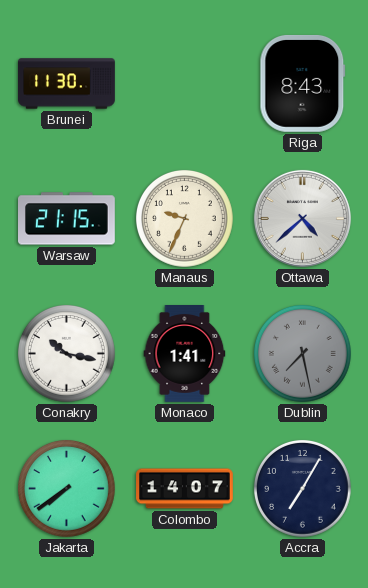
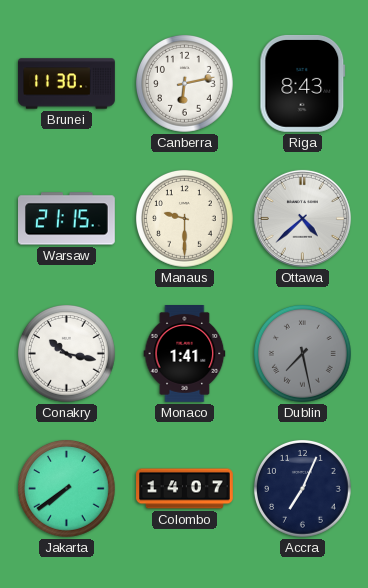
Canberra: none -> 6:13
Manaus: 9:34 -> 9:30
Accra: 7:05 -> 7:04
